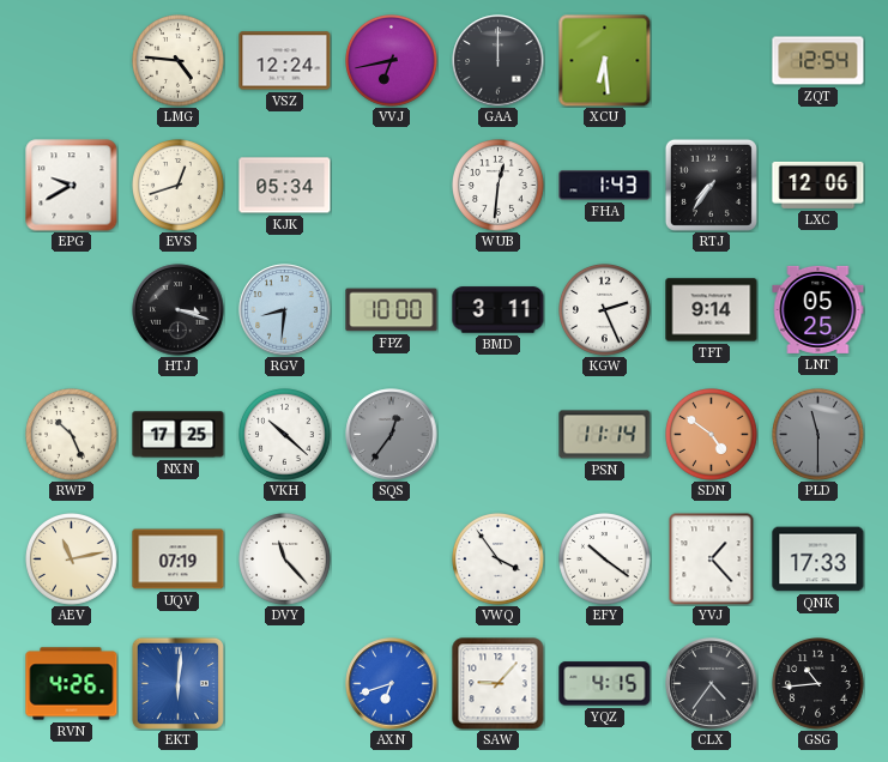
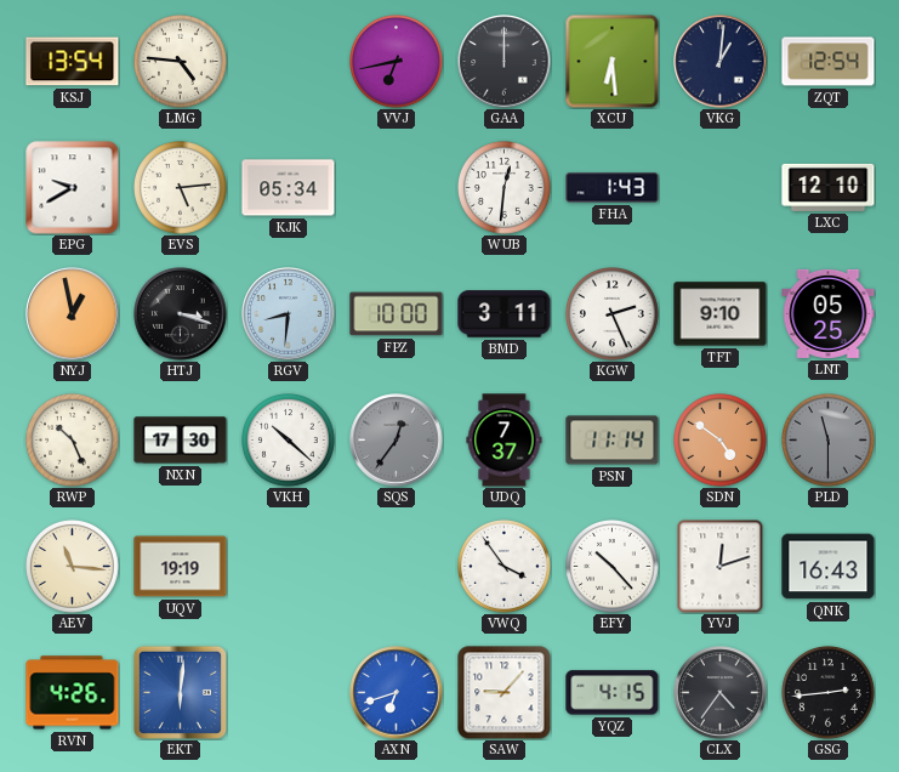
KSJ: none -> 13:54
VSZ: 12:24 -> none
VKG: none -> 1:01
EVS: 12:42 -> 5:14
RTJ: 7:36 -> none
LXC: 12:06 -> 12:10
NYJ: none -> 12:58
TFT: 9:14 -> 9:10
NXN: 17:25 -> 17:30
UDQ: none -> 7:37
AEV: 11:13 -> 11:16
UQV: 07:19 -> 19:19
DVY: 11:23 -> none
EFY: 10:21 -> 10:23
YVJ: 1:23 -> 12:12
QNK: 17:33 -> 16:43
GSG: 10:44 -> 2:44
